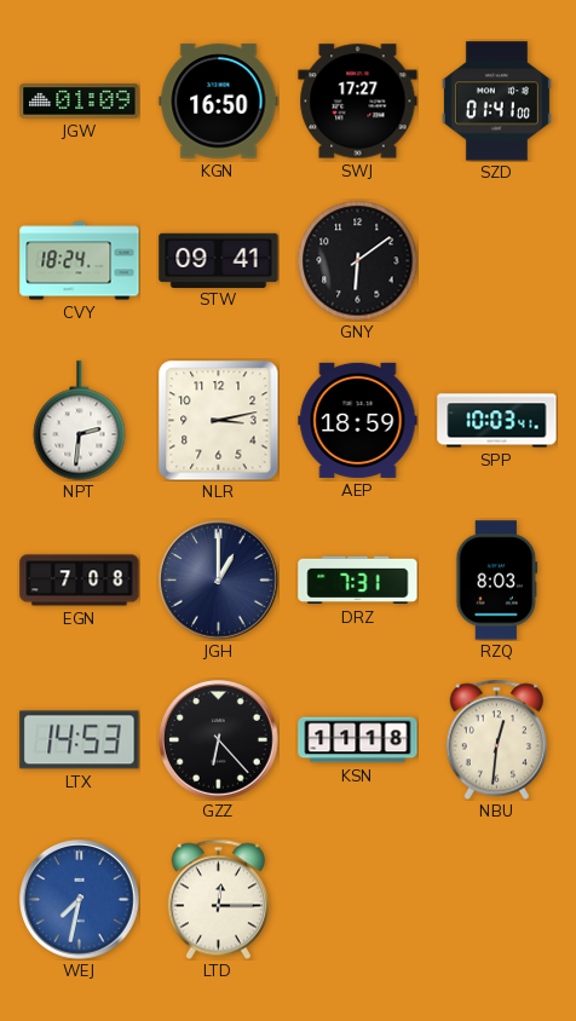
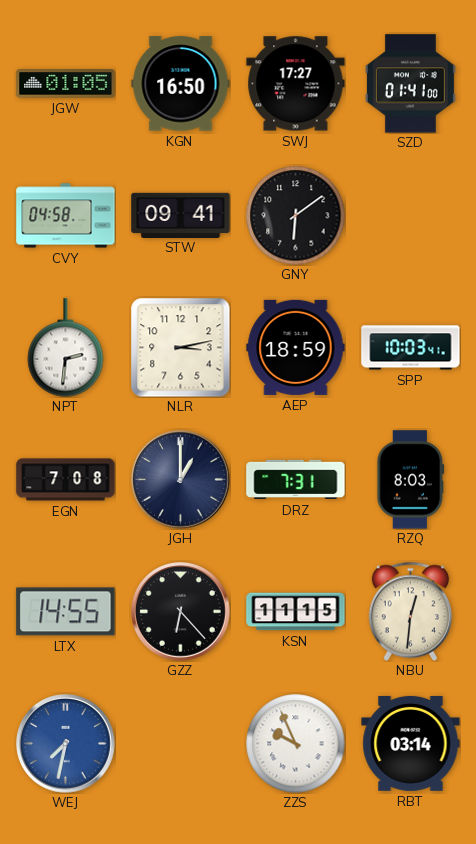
JGW: 01:09 -> 01:05
CVY: 18:24 -> 04:58
LTX: 14:53 -> 14:55
KSN: 11:18 -> 11:15
LTD: 12:15 -> none
ZZS: none -> 9:56
RBT: none -> 03:14
